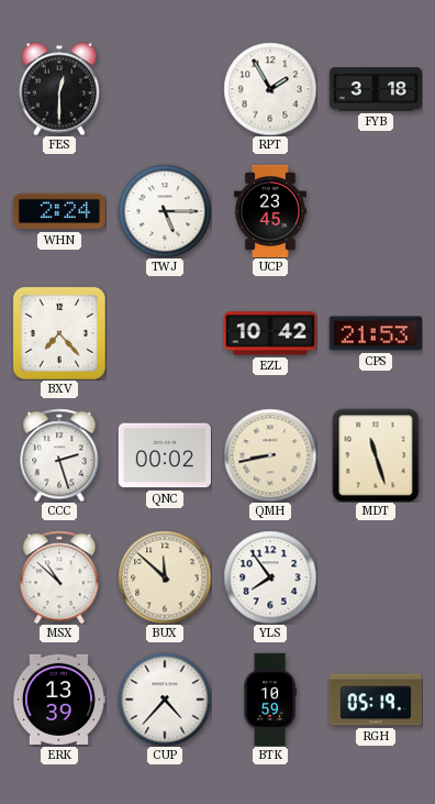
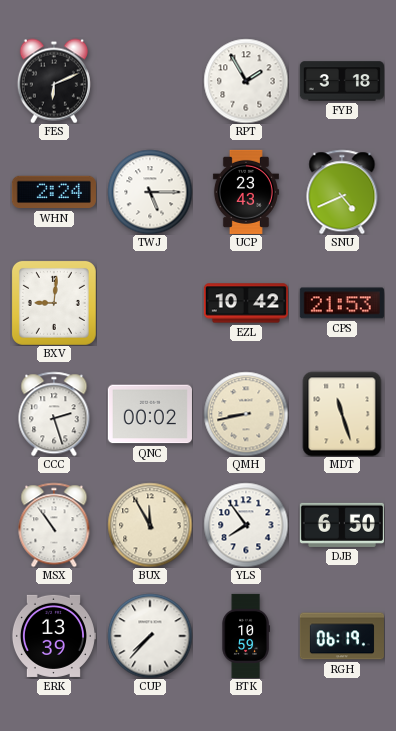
FES: 12:30 -> 6:11
UCP: 23:45 -> 23:43
SNU: none -> 4:41
BXV: 7:23 -> 9:01
MSX: 10:52 -> 10:54
BUX: 11:52 -> 11:55
DJB: none -> 6:50
CUP: 4:37 -> 7:37
RGH: 05:19 -> 06:19
